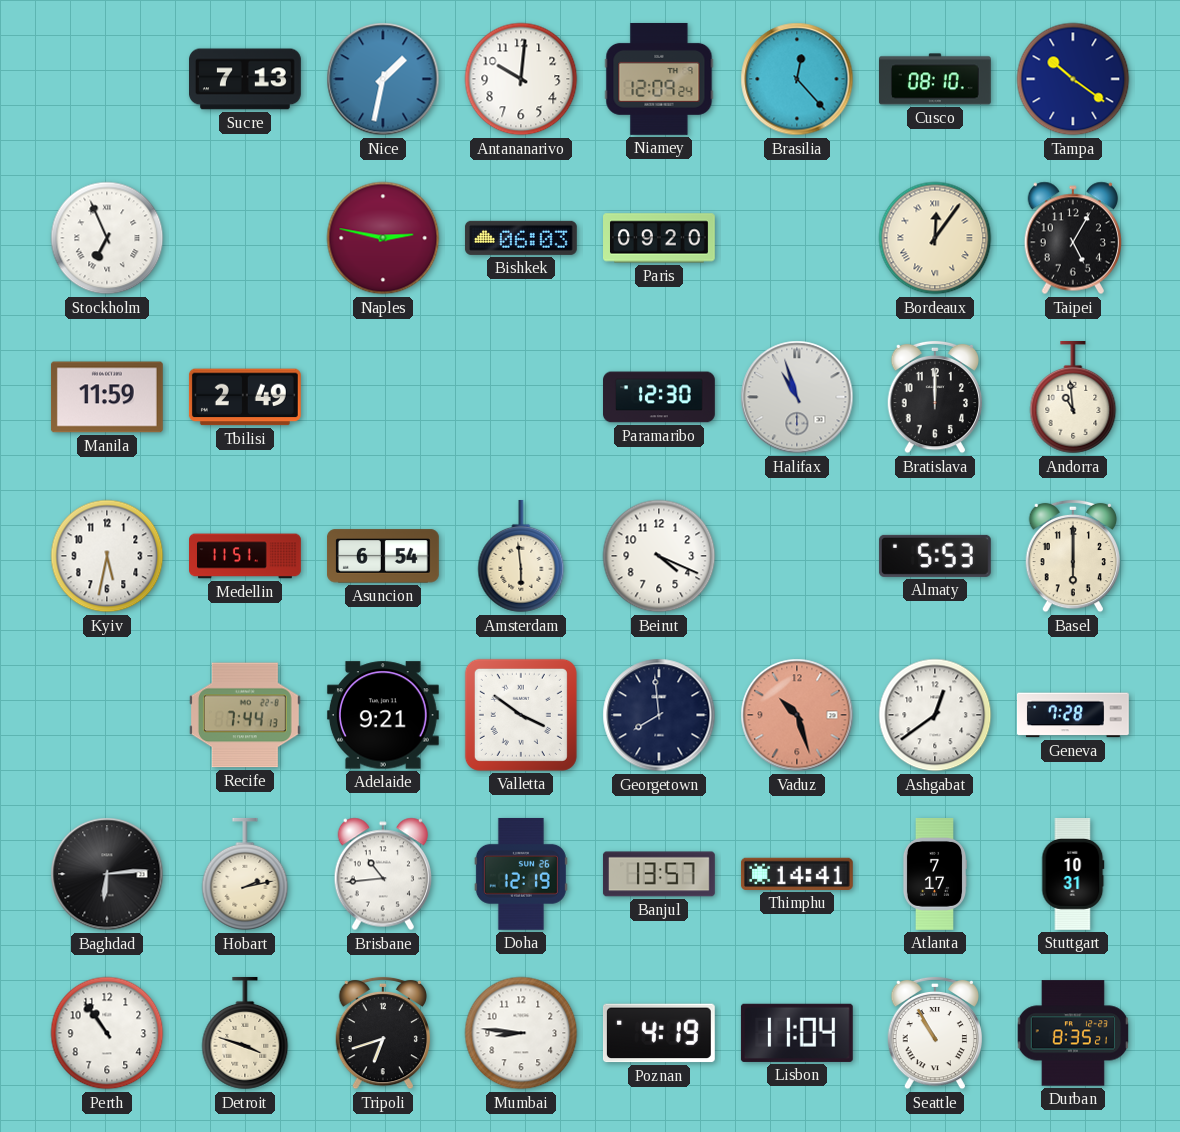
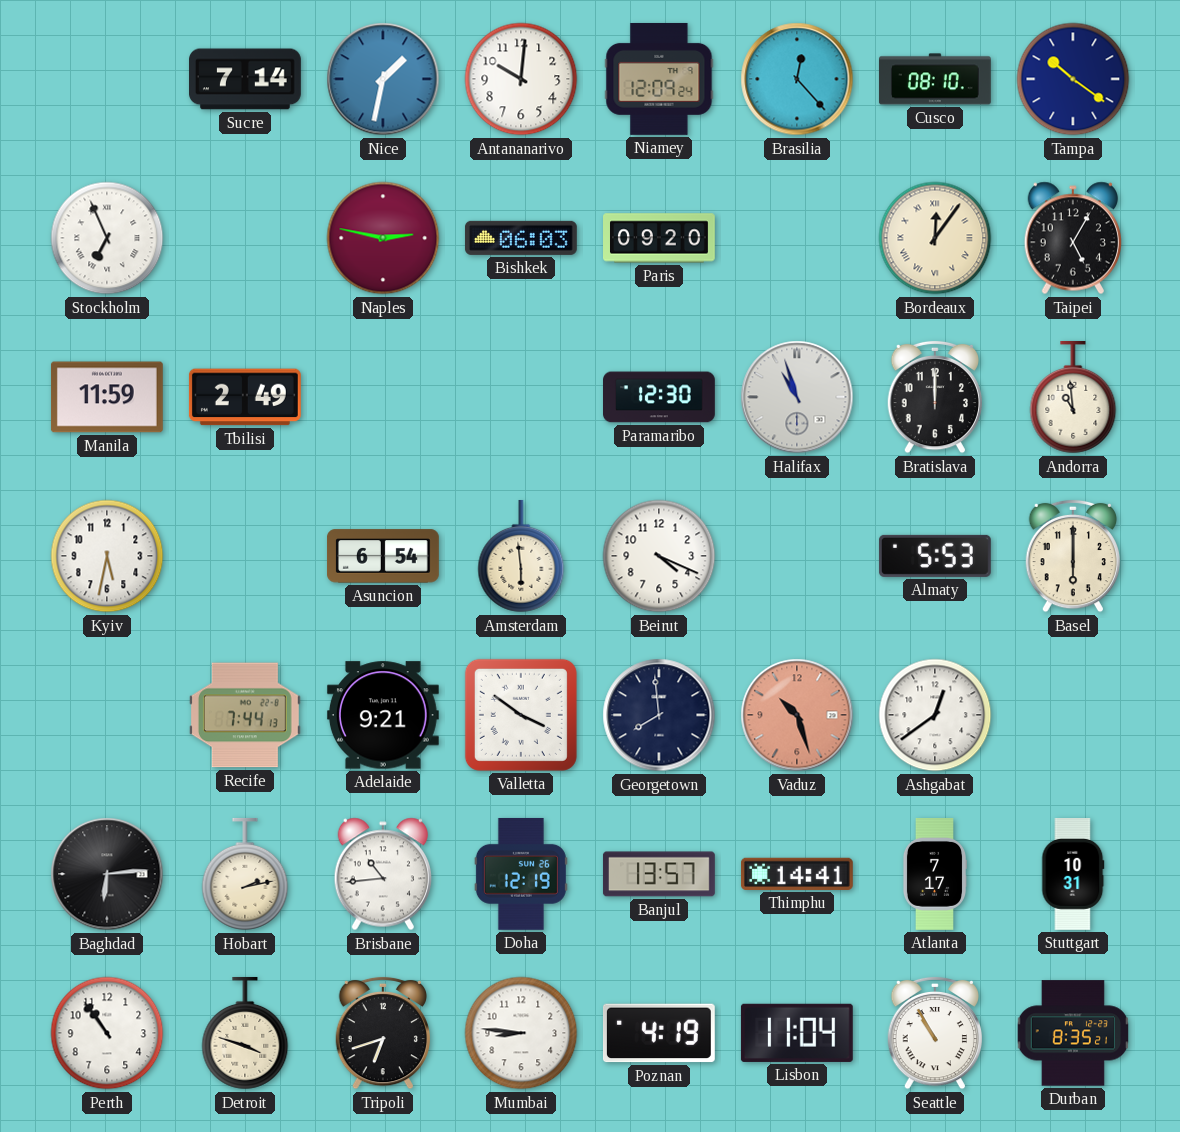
Sucre: 7:13 -> 7:14
Medellin: 11:51 -> none
Geneva: 7:28 -> none
